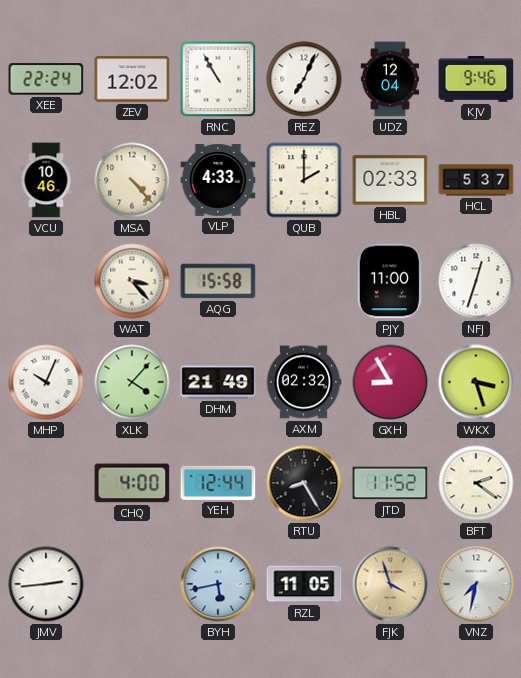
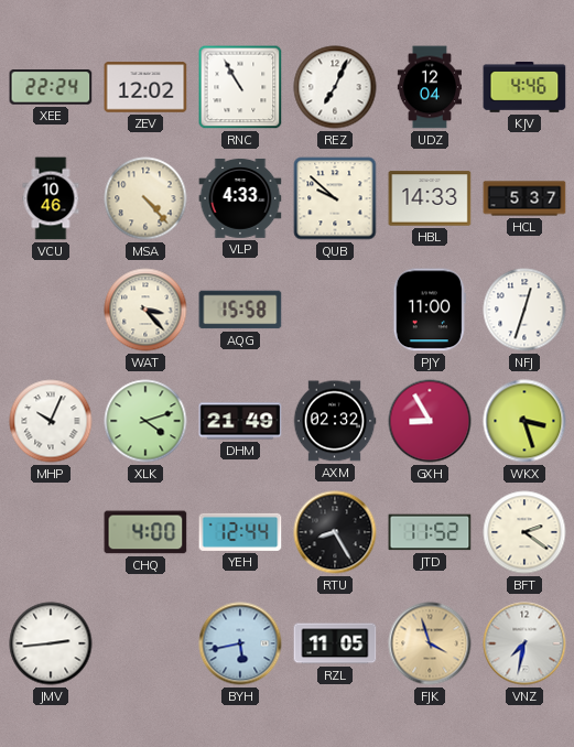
KJV: 9:46 -> 4:46
QUB: 2:00 -> 9:52
HBL: 02:33 -> 14:33
XLK: 4:07 -> 4:12
